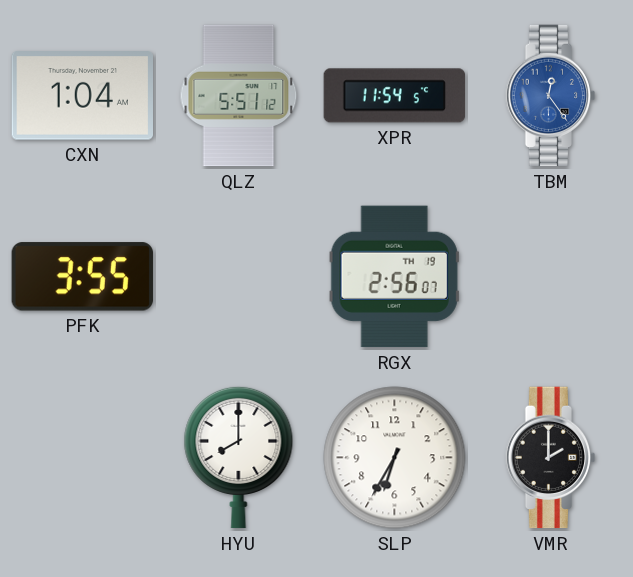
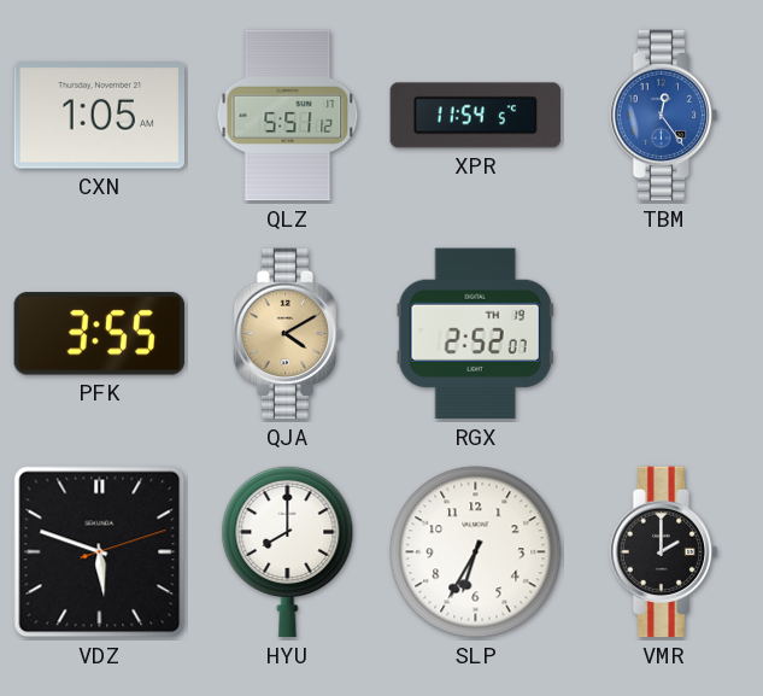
CXN: 1:04 -> 1:05
QJA: none -> 4:10
RGX: 2:56 -> 2:52
VDZ: none -> 5:48
